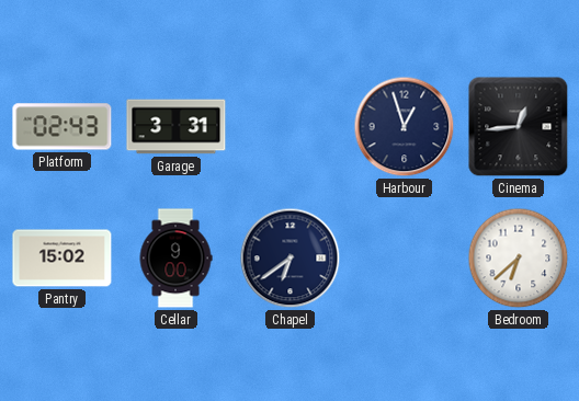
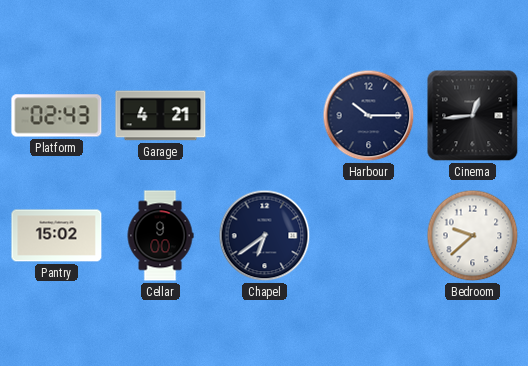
Garage: 3:31 -> 4:21
Harbour: 12:57 -> 10:15
Bedroom: 6:38 -> 9:38
